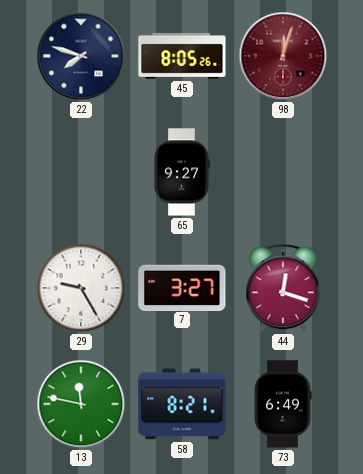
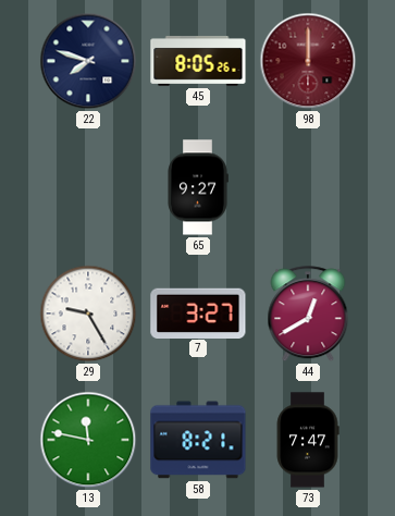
98: 12:03 -> 12:00
44: 12:18 -> 12:40
73: 6:49 -> 7:47
